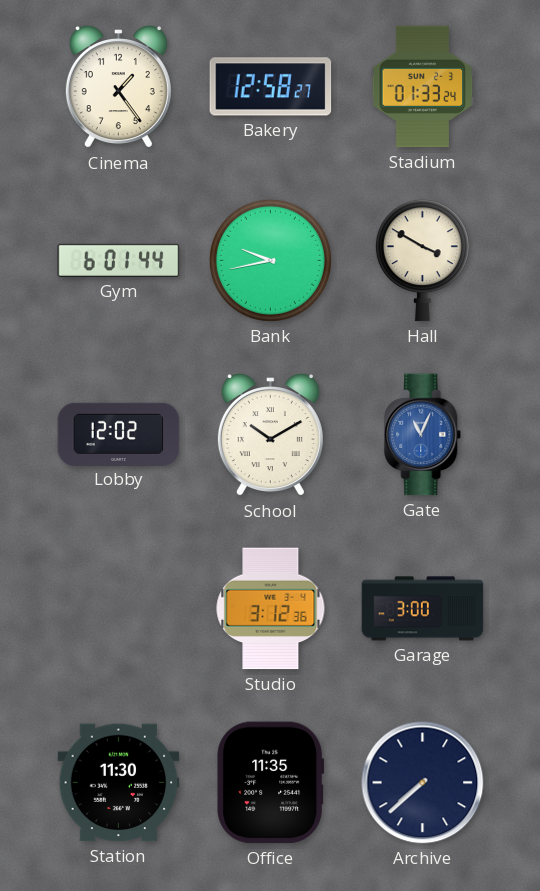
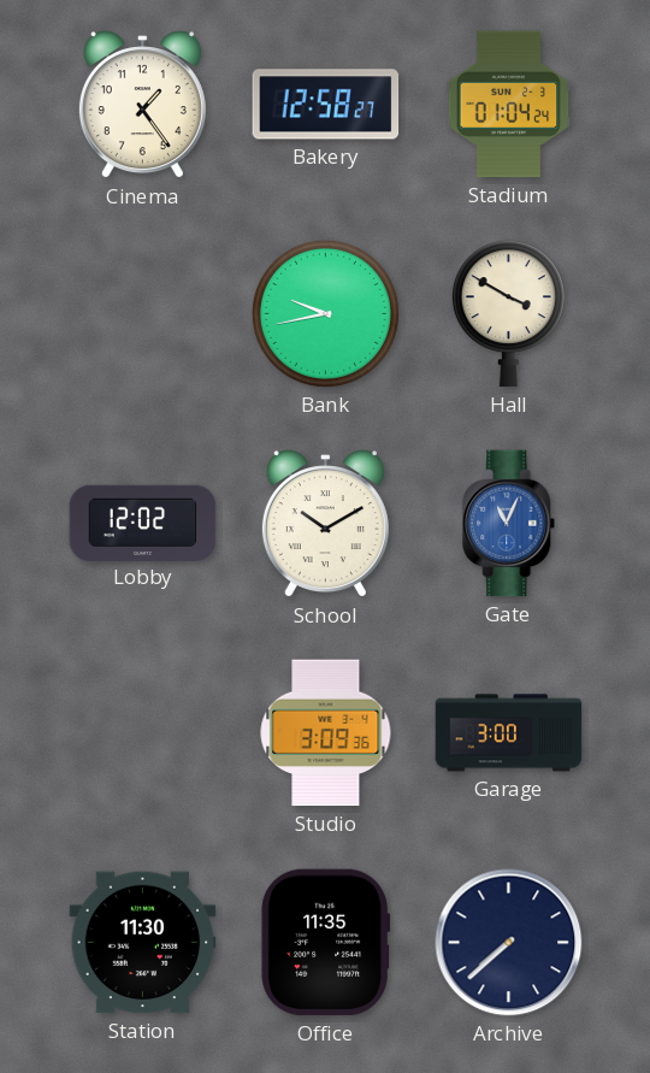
Stadium: 01:33 -> 01:04
Gym: 6:01 -> none
Studio: 3:12 -> 3:09
